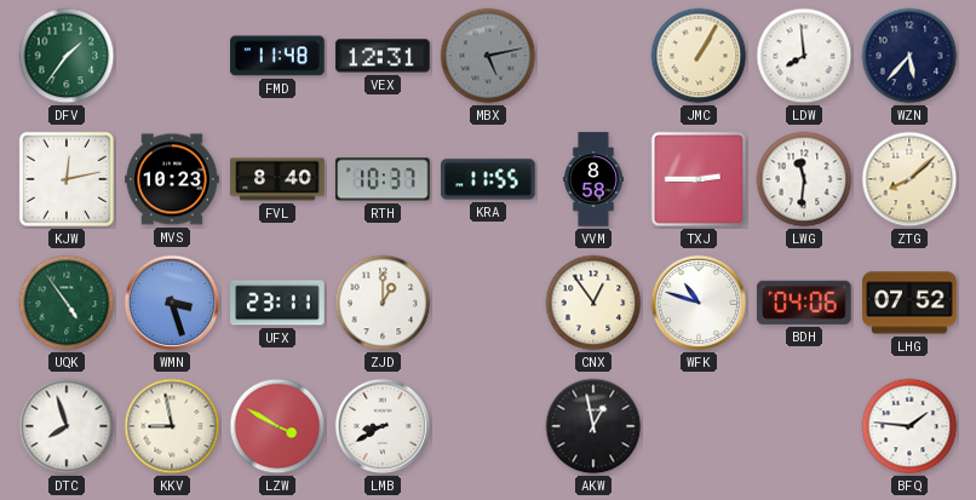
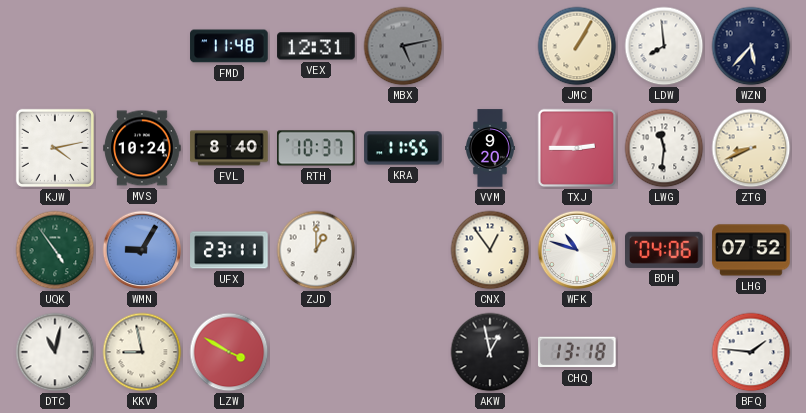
DFV: 1:36 -> none
KJW: 12:13 -> 4:13
MVS: 10:23 -> 10:24
VVM: 8:58 -> 9:20
ZTG: 8:08 -> 8:41
WMN: 3:27 -> 9:05
DTC: 7:57 -> 11:02
LMB: 8:40 -> none
CHQ: none -> 13:18
